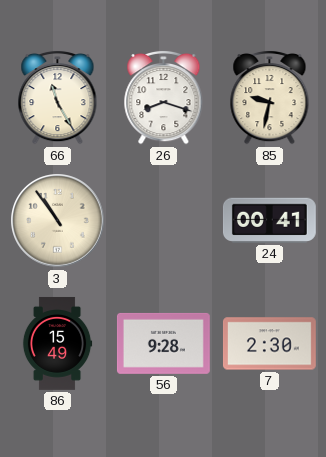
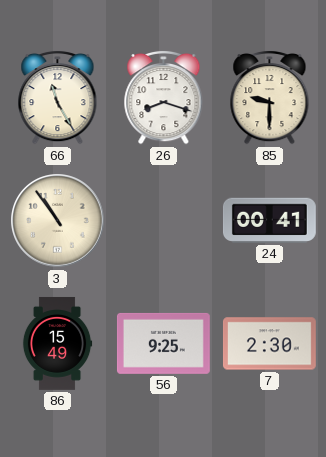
85: 9:32 -> 9:30
56: 9:28 -> 9:25
